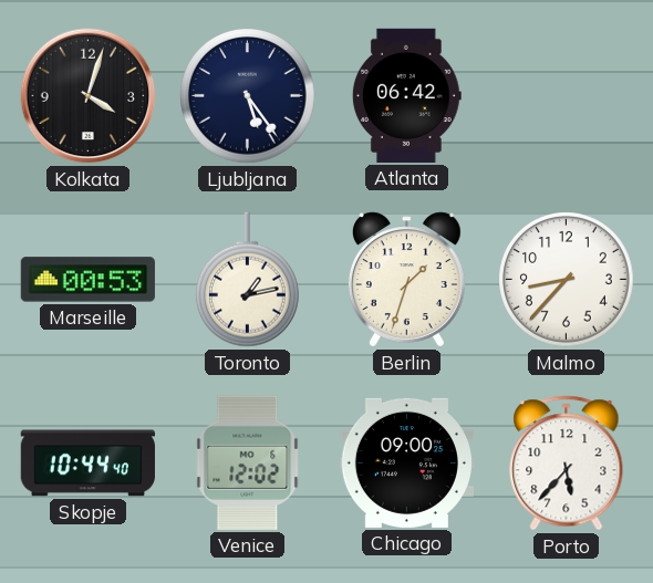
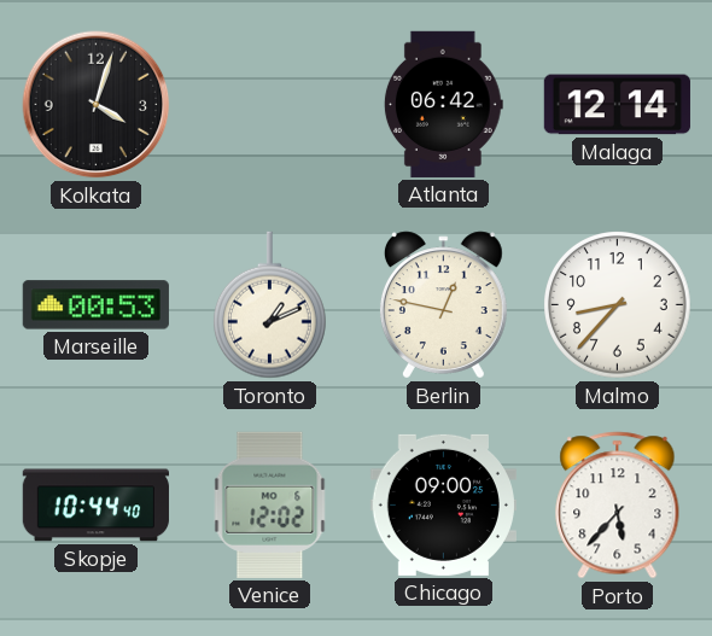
Ljubljana: 5:24 -> none
Malaga: none -> 12:14
Toronto: 1:13 -> 1:11
Berlin: 1:33 -> 12:47
